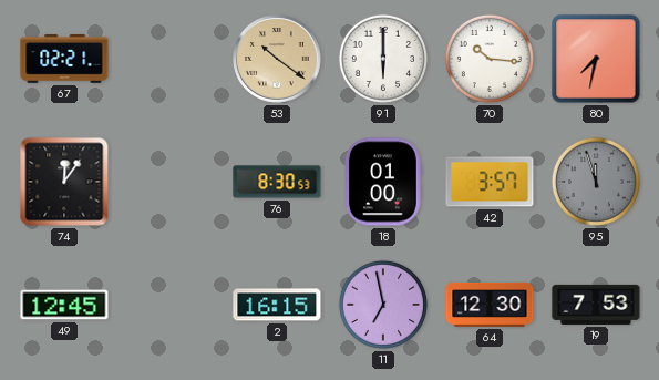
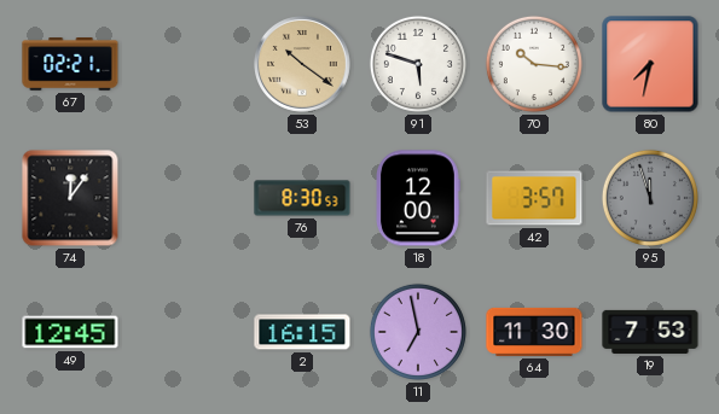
91: 6:00 -> 5:48
18: 01:00 -> 12:00
64: 12:30 -> 11:30
